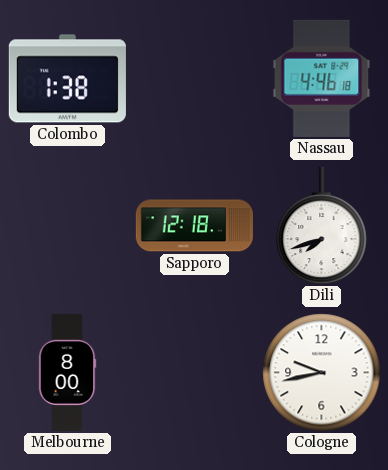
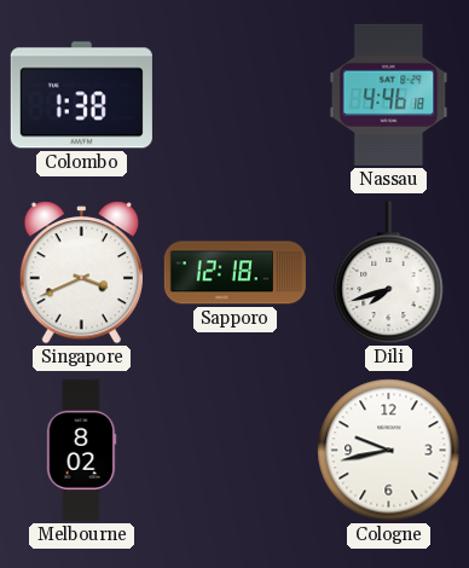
Singapore: none -> 3:41
Melbourne: 8:00 -> 8:02
